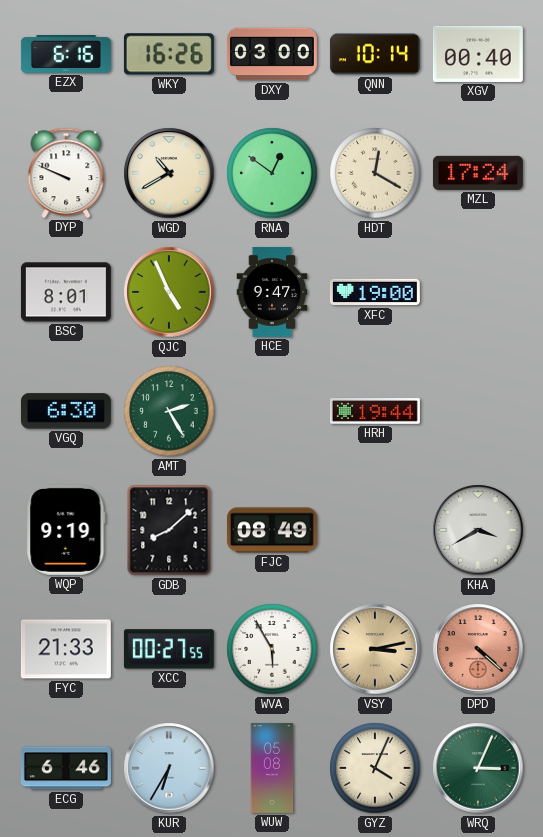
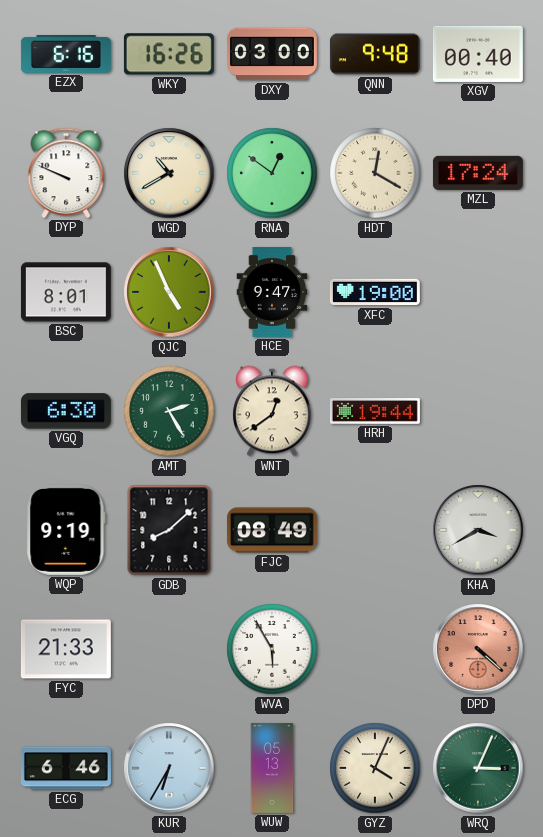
QNN: 10:14 -> 9:48
WNT: none -> 12:39
XCC: 00:27 -> none
VSY: 3:13 -> none
WUW: 05:08 -> 05:13
